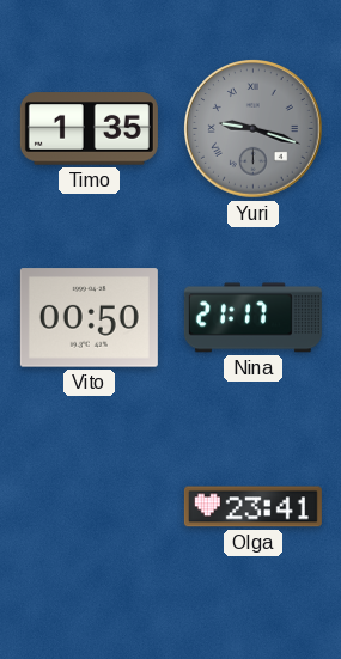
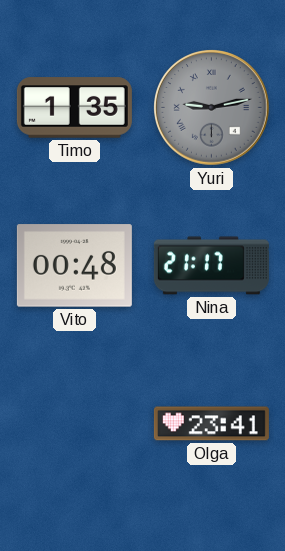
Yuri: 9:18 -> 9:13
Vito: 00:50 -> 00:48
